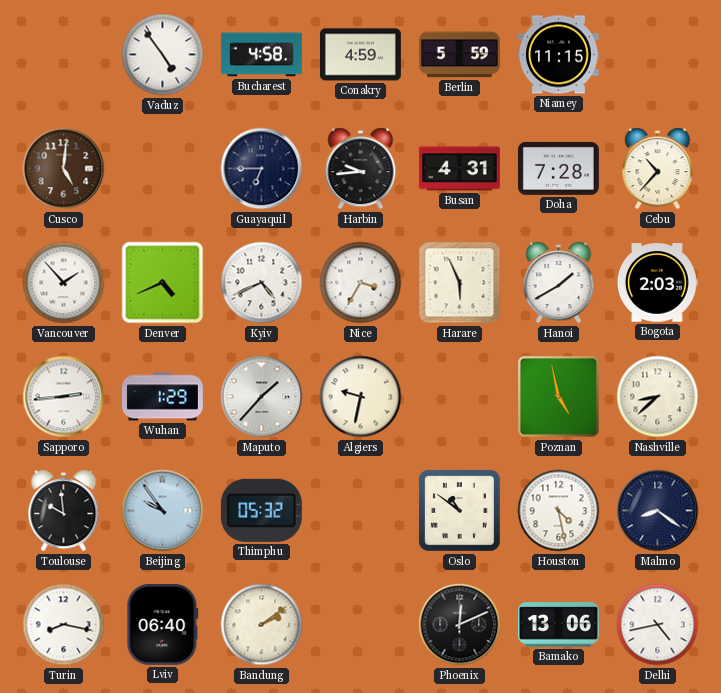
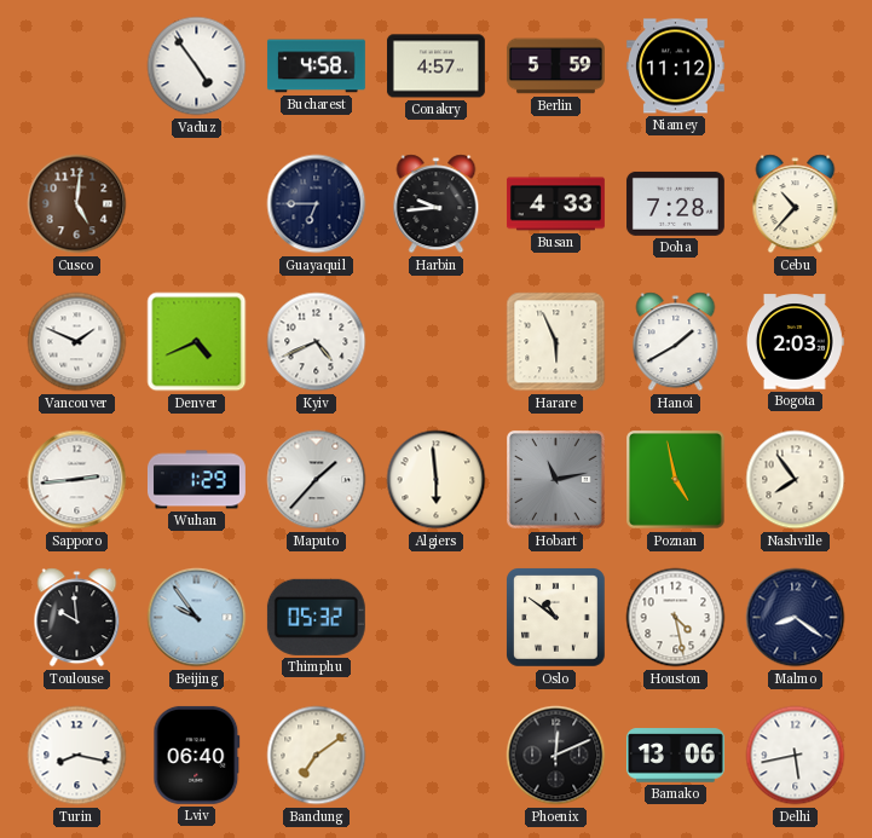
Conakry: 4:59 -> 4:57
Niamey: 11:15 -> 11:12
Busan: 4:31 -> 4:33
Vancouver: 1:53 -> 1:49
Nice: 3:35 -> none
Algiers: 9:32 -> 5:59
Hobart: none -> 11:13
Nashville: 8:38 -> 7:54
Bandung: 2:09 -> 7:09
Delhi: 4:43 -> 5:43
